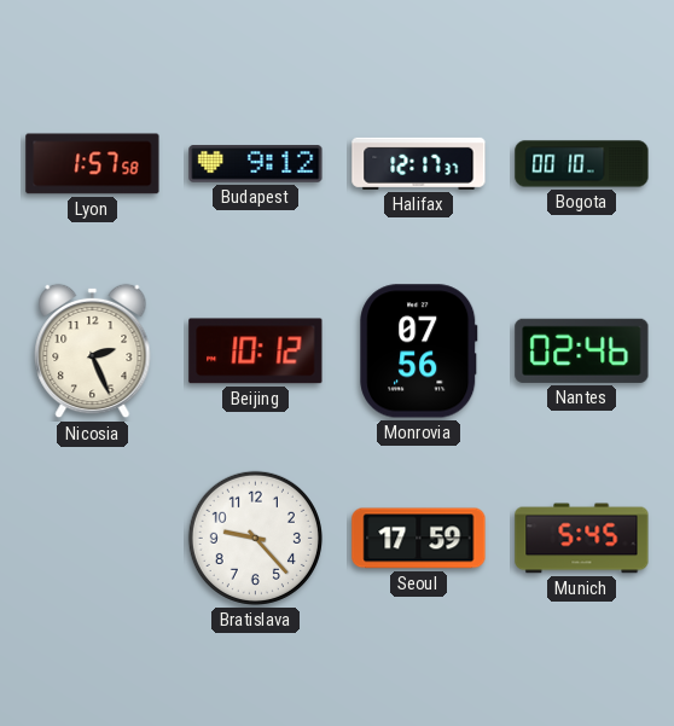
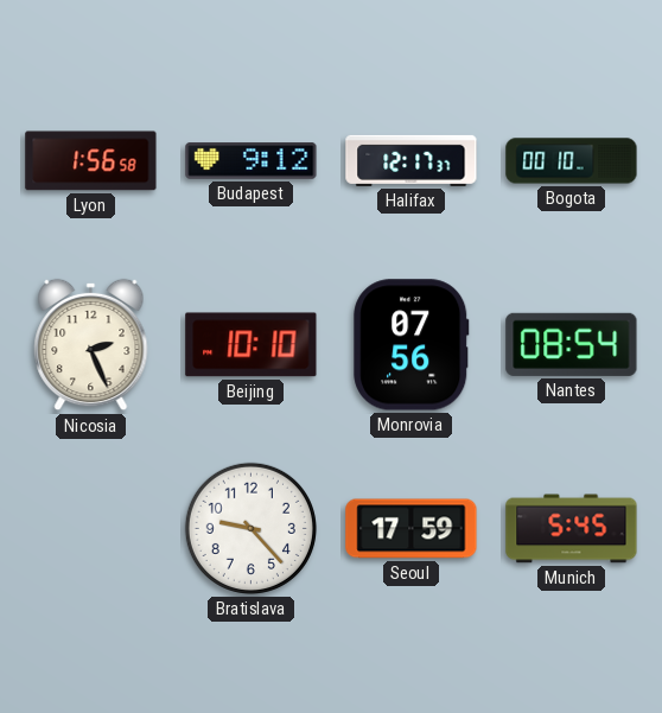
Lyon: 1:57 -> 1:56
Beijing: 10:12 -> 10:10
Nantes: 02:46 -> 08:54
